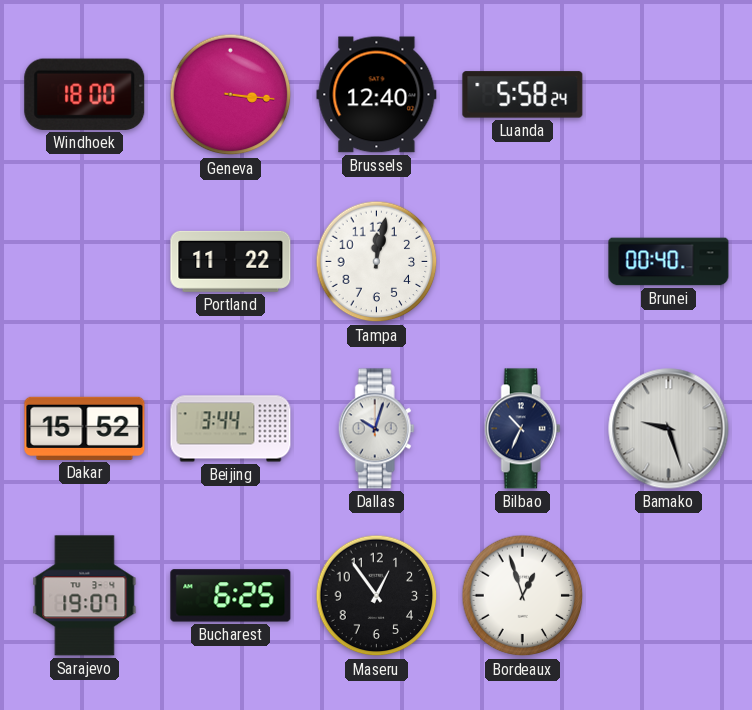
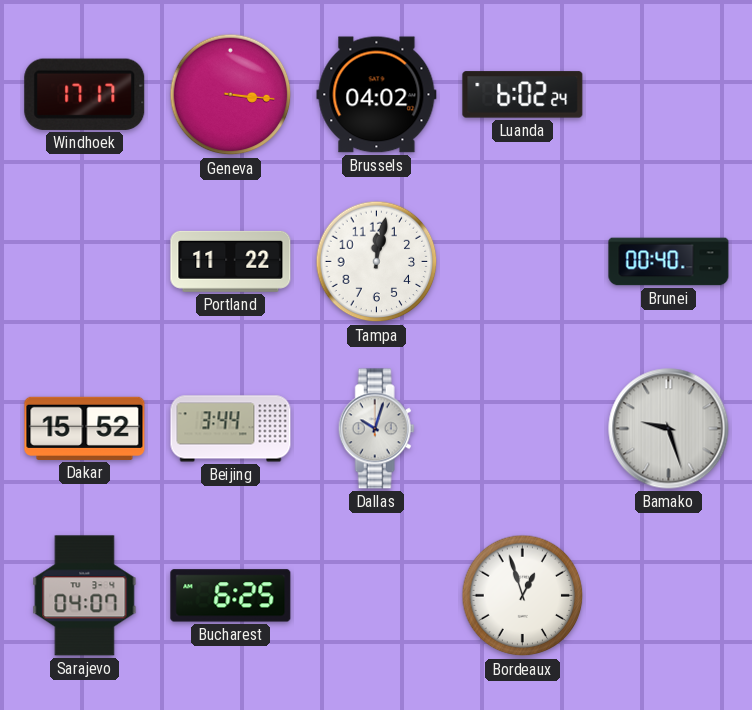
Windhoek: 18:00 -> 17:17
Brussels: 12:40 -> 04:02
Luanda: 5:58 -> 6:02
Bilbao: 10:34 -> none
Sarajevo: 19:07 -> 04:07
Maseru: 12:54 -> none
